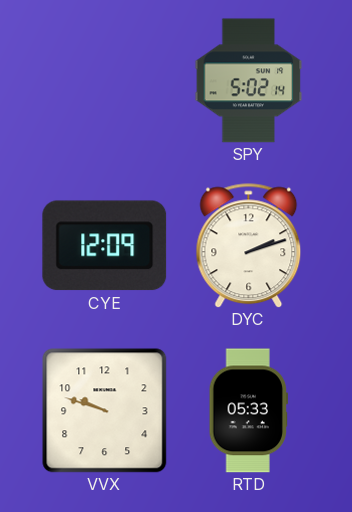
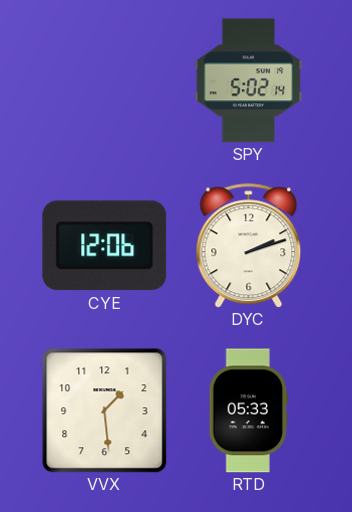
CYE: 12:09 -> 12:06
VVX: 9:48 -> 1:29
